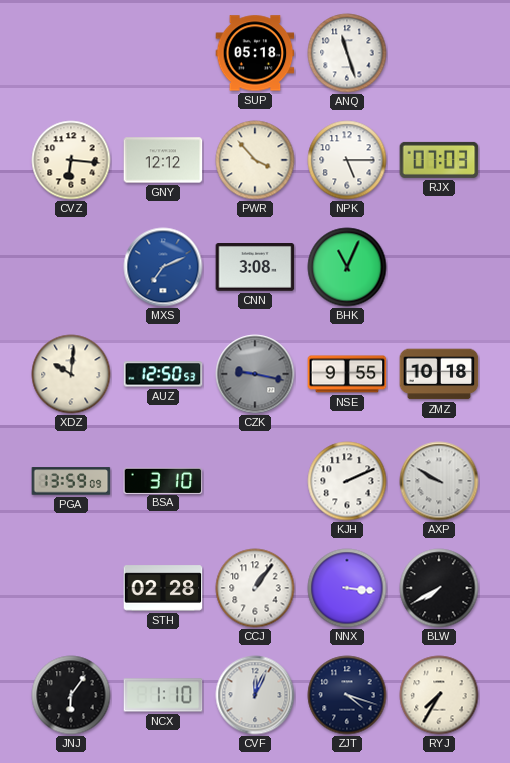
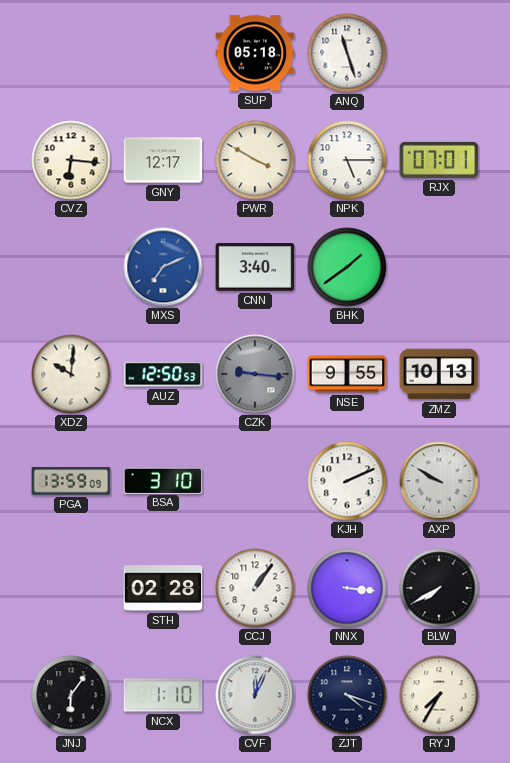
GNY: 12:12 -> 12:17
PWR: 3:53 -> 3:50
RJX: 07:03 -> 07:01
CNN: 3:08 -> 3:40
BHK: 11:04 -> 1:39
CZK: 9:17 -> 9:16
ZMZ: 10:18 -> 10:13
